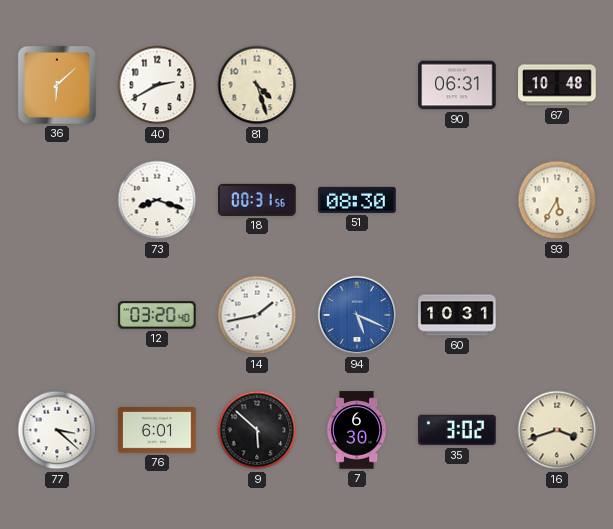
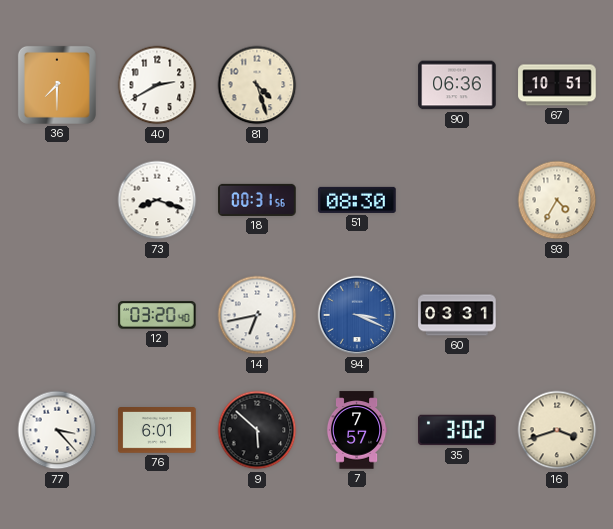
36: 6:08 -> 7:30
90: 06:31 -> 06:36
67: 10:48 -> 10:51
93: 5:35 -> 4:35
14: 1:43 -> 6:43
94: 5:19 -> 3:19
60: 10:31 -> 03:31
77: 3:22 -> 3:23
7: 6:30 -> 7:57
